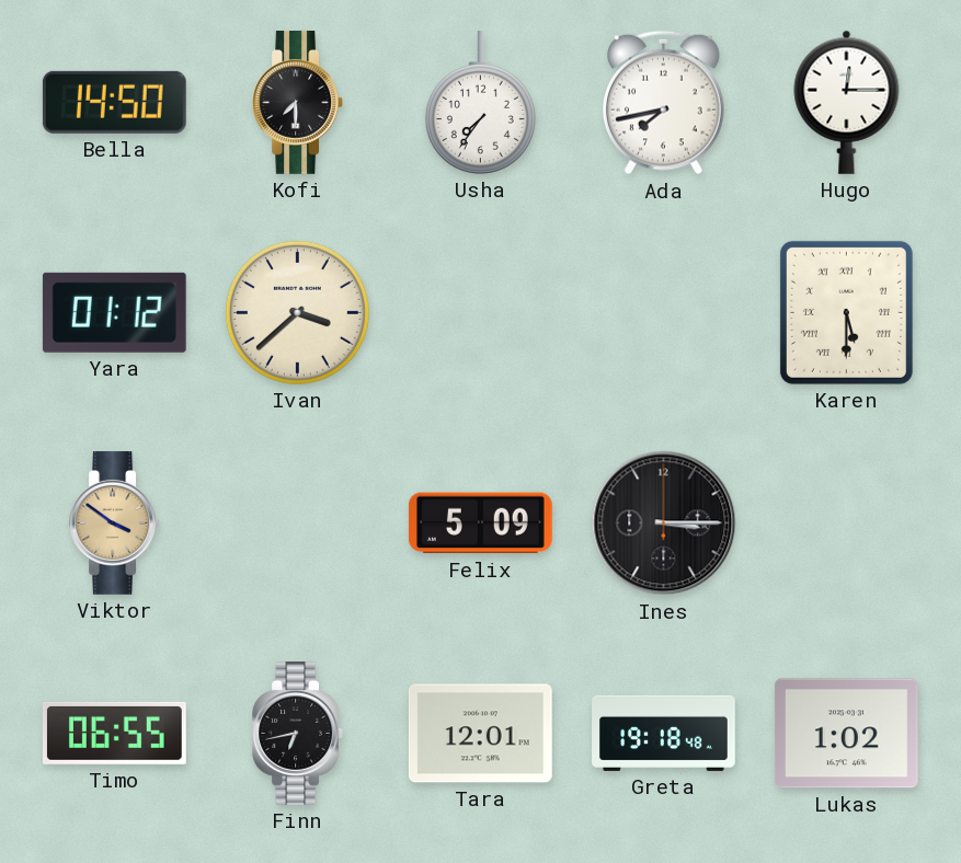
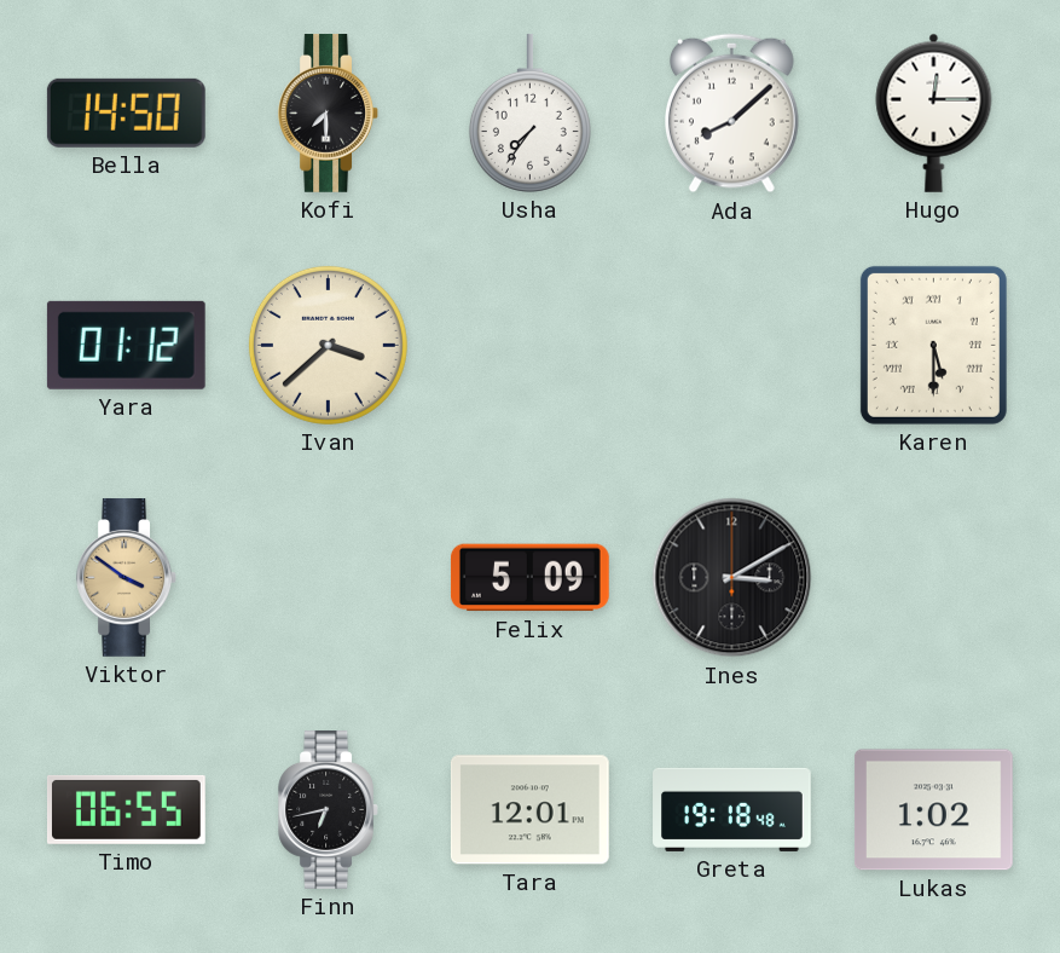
Ada: 7:43 -> 8:08
Ines: 3:15 -> 3:10
